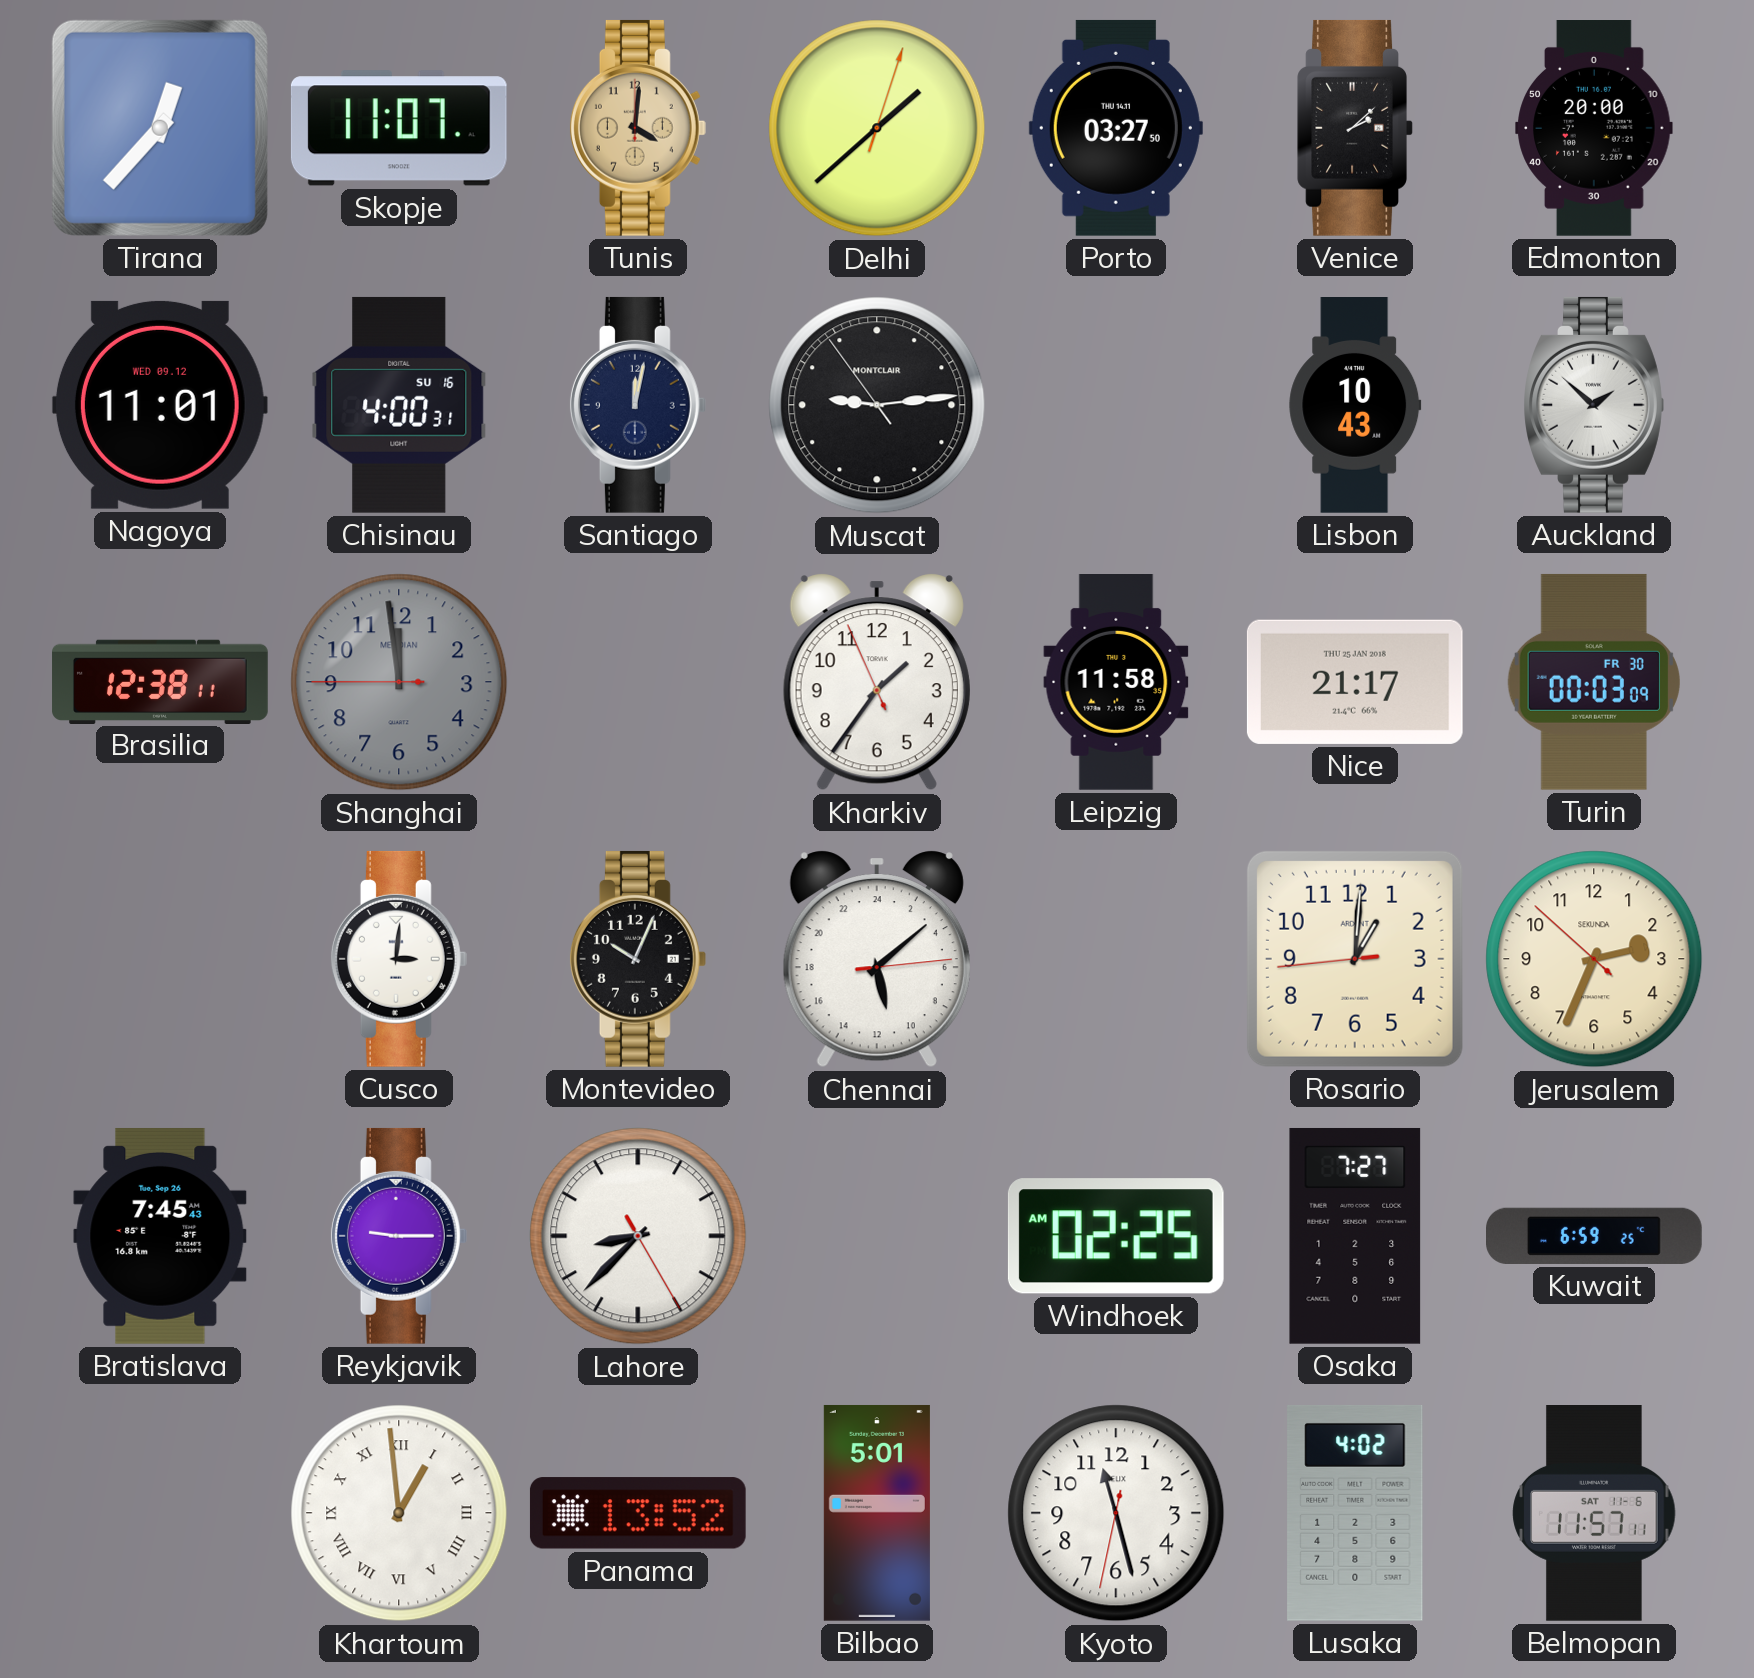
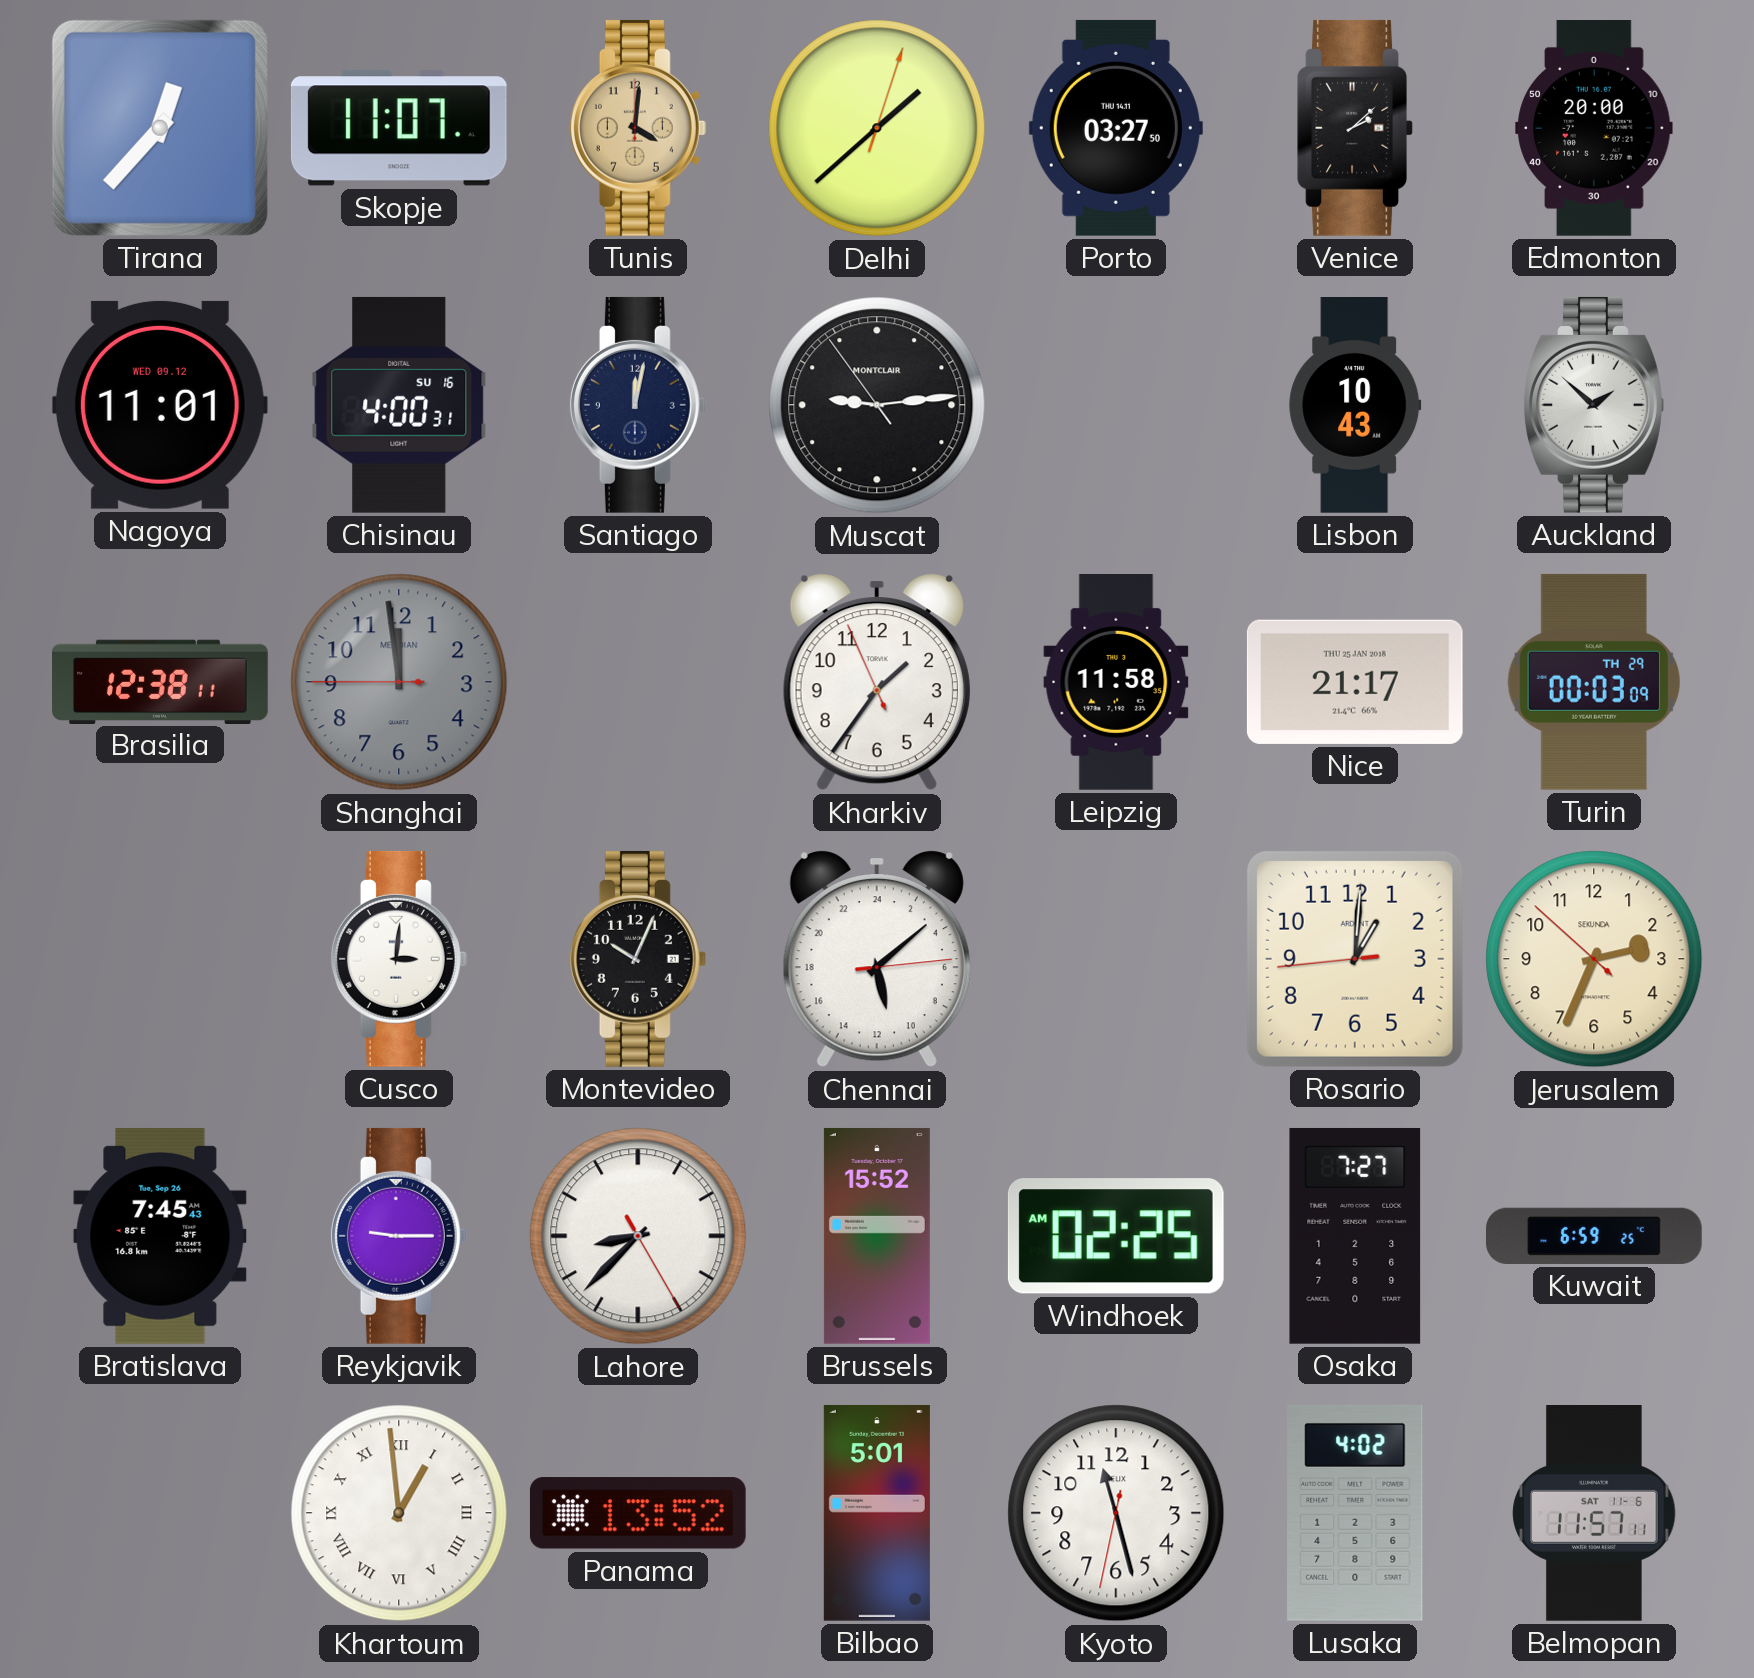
Turin date: FR 30 -> TH 29
Brussels: none -> 15:52
